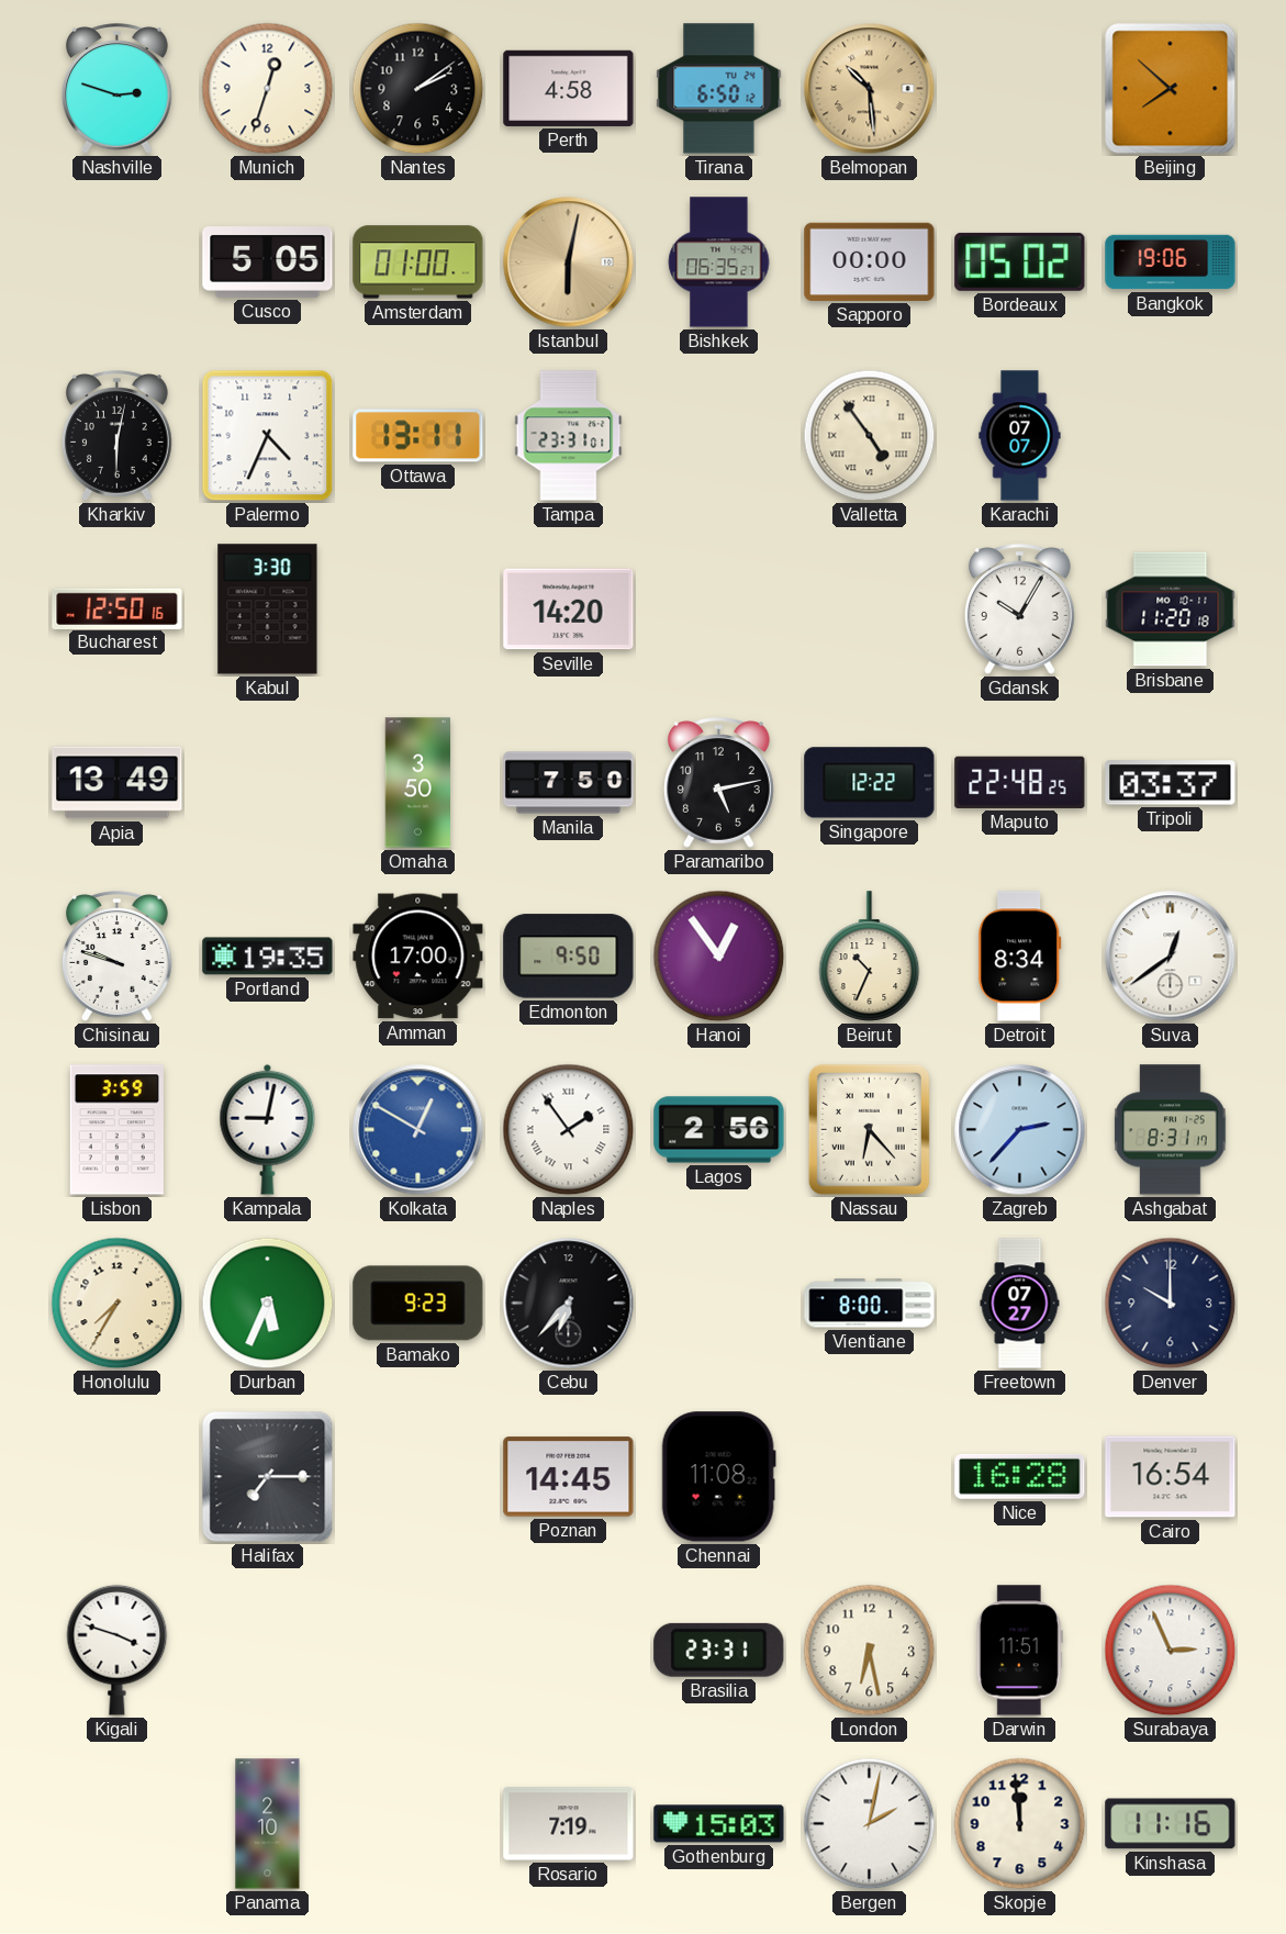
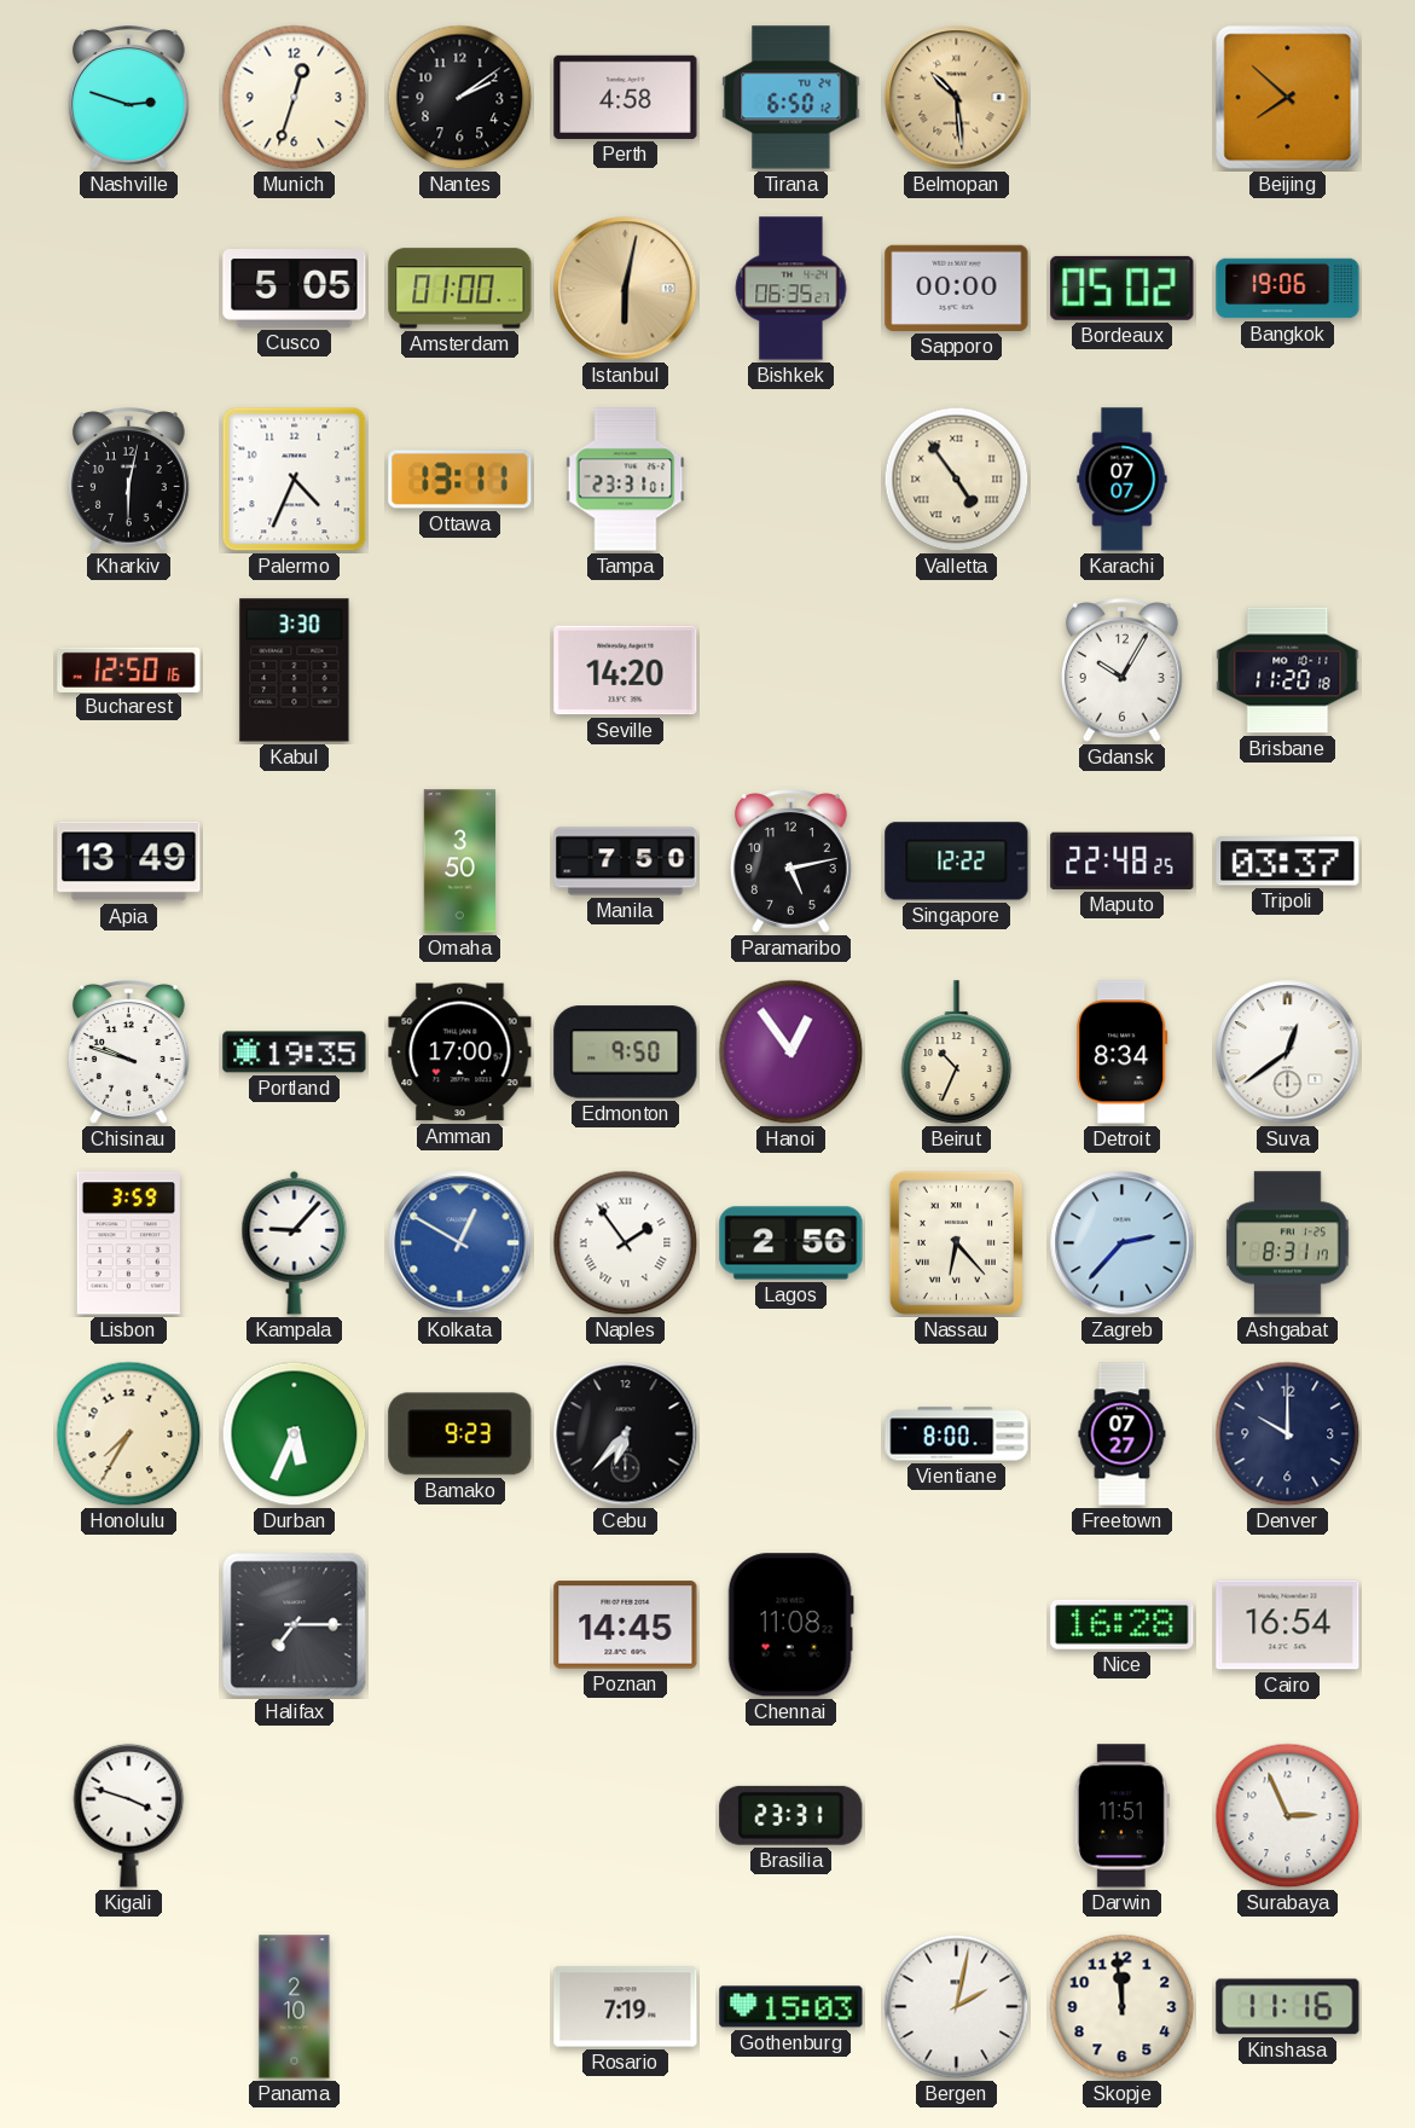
Kampala: 9:02 -> 9:07
London: 6:28 -> none
